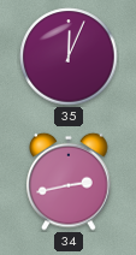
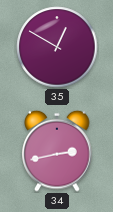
35: 12:04 -> 12:50
